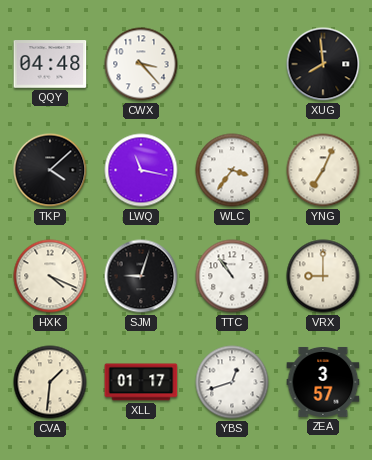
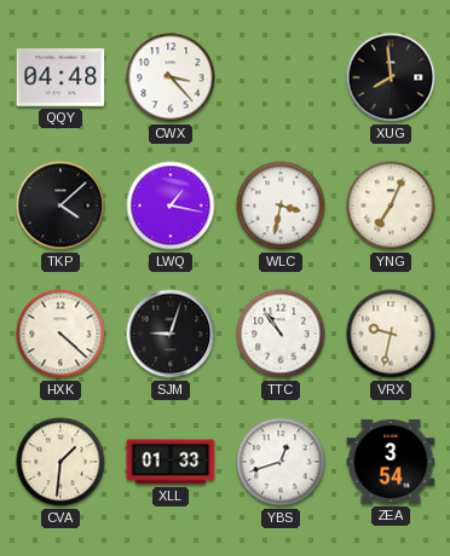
LWQ: 11:17 -> 1:17
WLC: 3:36 -> 3:32
HXK: 4:19 -> 4:22
VRX: 9:00 -> 9:32
XLL: 01:17 -> 01:33
ZEA: 3:57 -> 3:54
